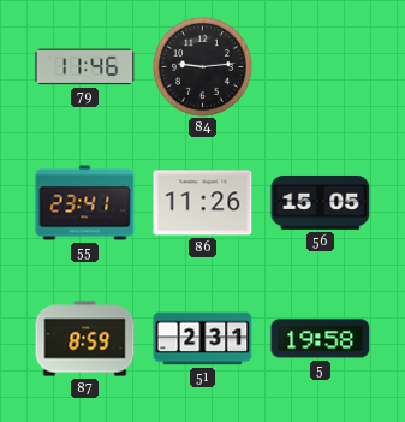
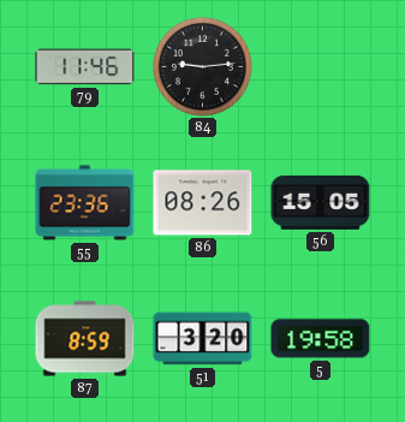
55: 23:41 -> 23:36
86: 11:26 -> 08:26
51: 2:31 -> 3:20
